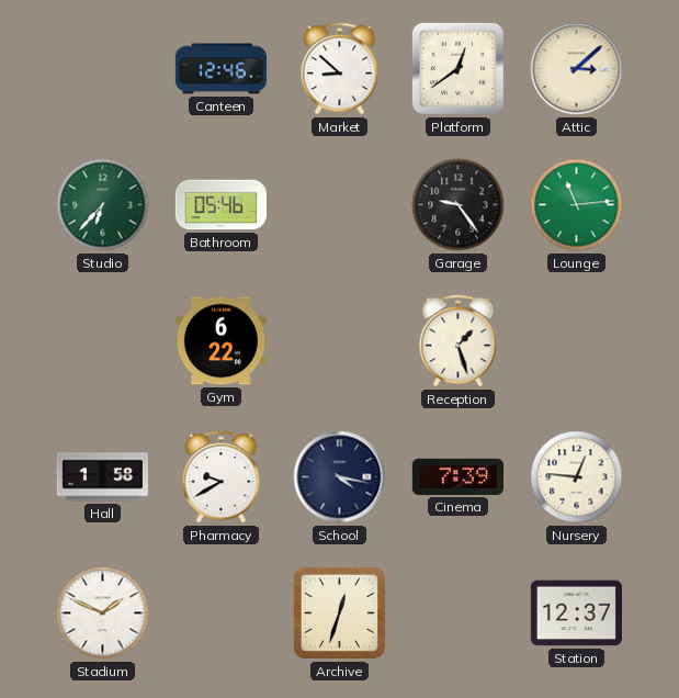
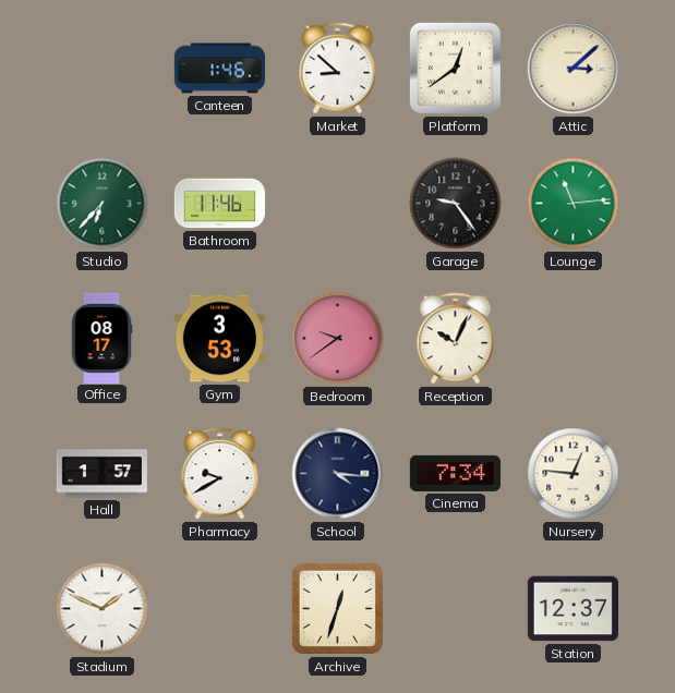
Canteen: 12:46 -> 1:46
Bathroom: 05:46 -> 11:46
Office: none -> 08:17
Gym: 6:22 -> 3:53
Bedroom: none -> 9:39
Reception: 1:27 -> 10:04
Hall: 1:58 -> 1:57
School: 4:17 -> 4:16
Cinema: 7:39 -> 7:34
